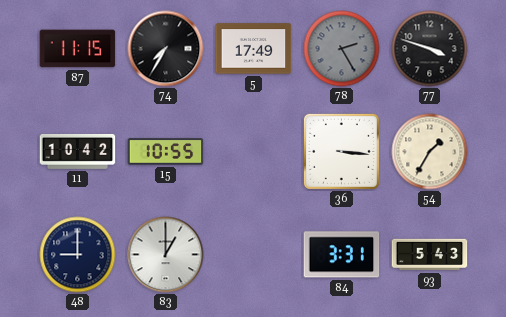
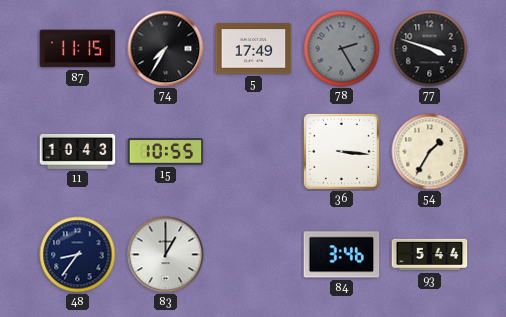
11: 10:42 -> 10:43
48: 9:00 -> 8:36
84: 3:31 -> 3:46
93: 5:43 -> 5:44
